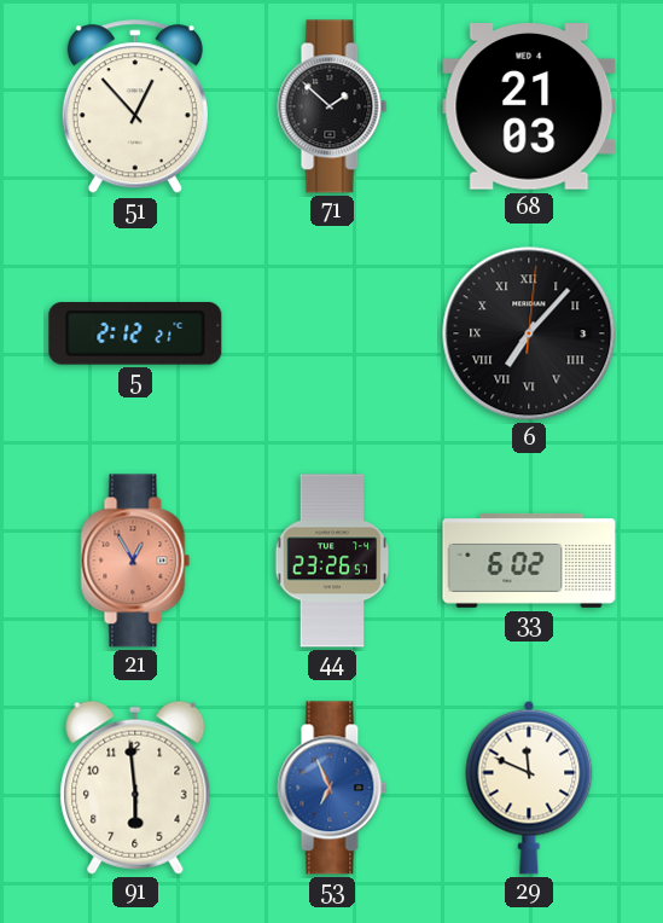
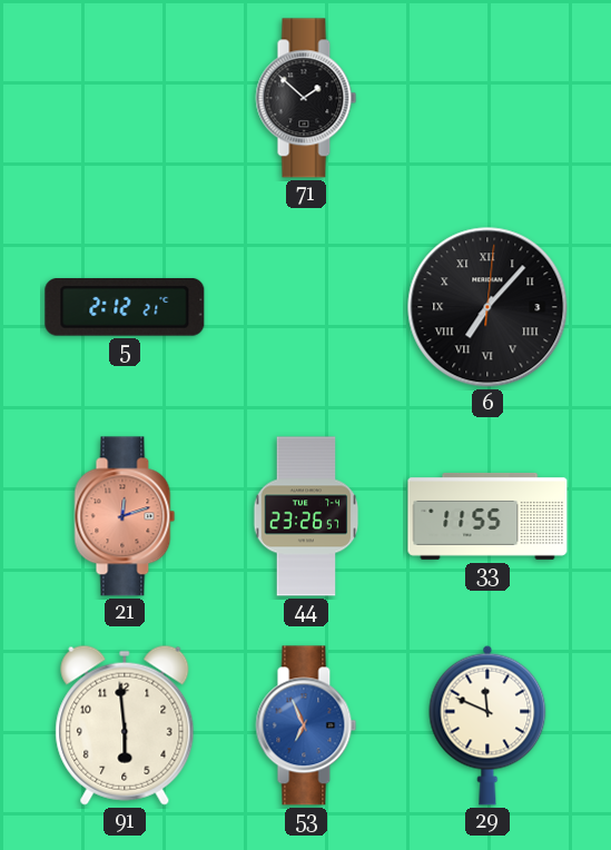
51: 12:53 -> none
68: 21:03 -> none
21: 12:55 -> 12:12
33: 6:02 -> 11:55
